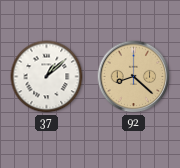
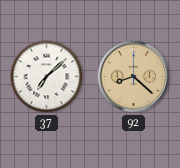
37: 1:08 -> 7:08
